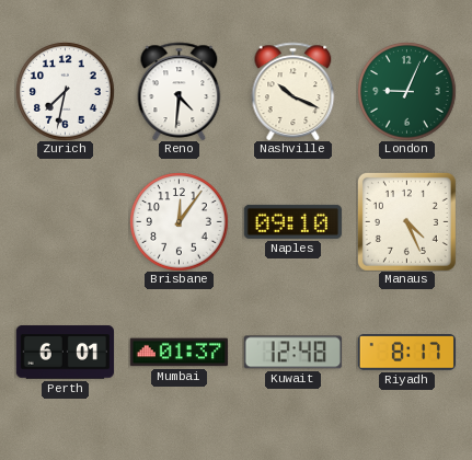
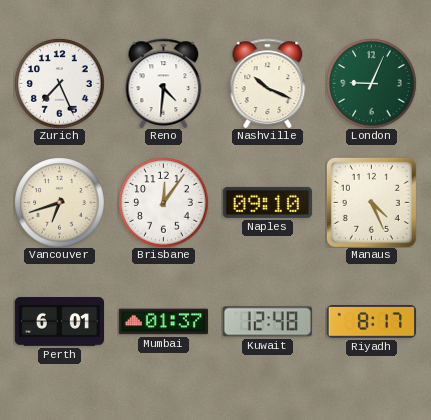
Zurich: 7:32 -> 7:26
Vancouver: none -> 6:42
